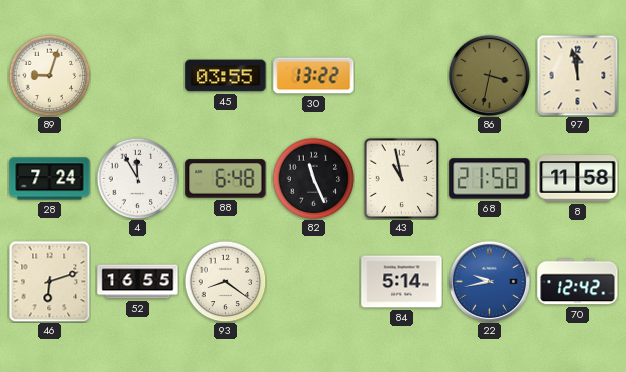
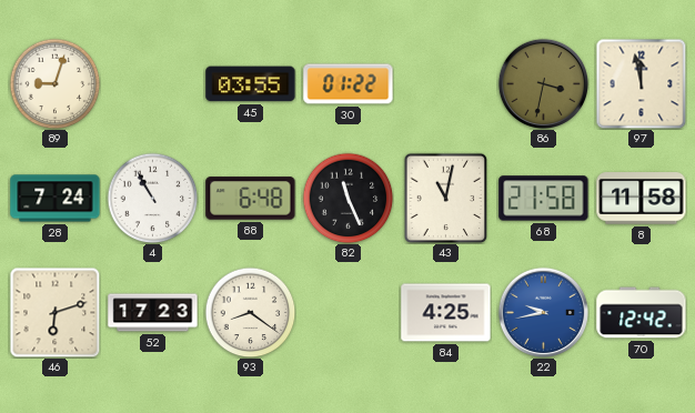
30: 13:22 -> 01:22
4: 11:55 -> 10:55
43: 10:58 -> 11:02
52: 16:55 -> 17:23
84: 5:14 -> 4:25
